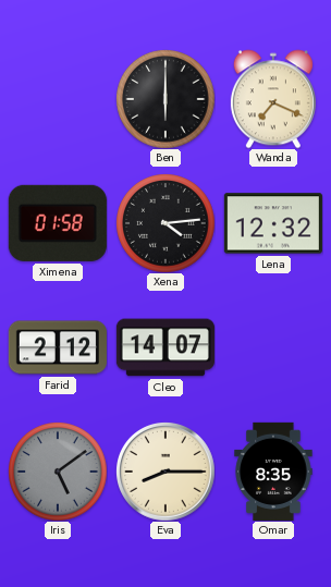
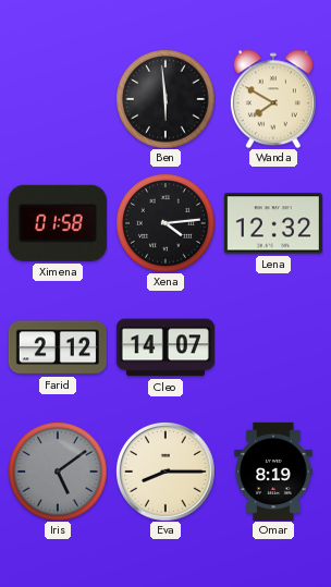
Ben: 6:00 -> 5:59
Wanda: 7:19 -> 7:50
Omar: 8:35 -> 8:19
